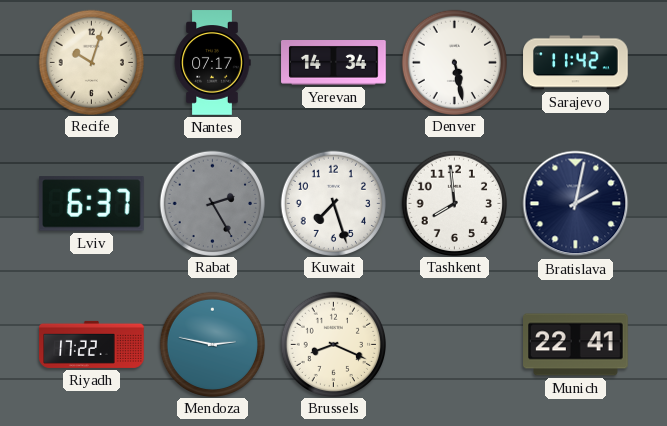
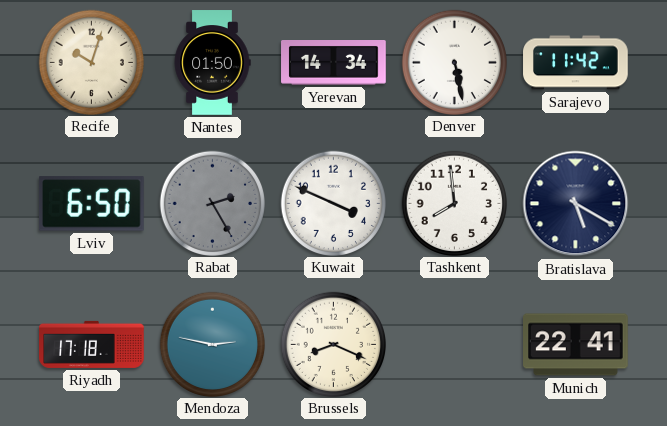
Nantes: 07:17 -> 01:50
Lviv: 6:37 -> 6:50
Kuwait: 7:27 -> 3:49
Bratislava: 2:02 -> 5:20
Riyadh: 17:22 -> 17:18
